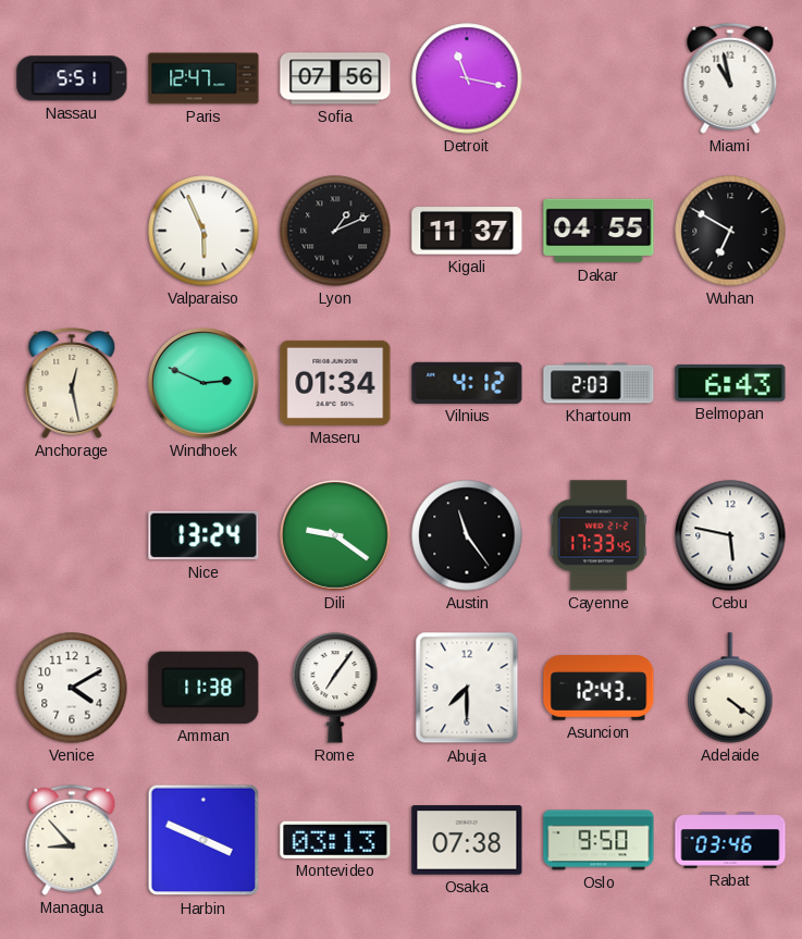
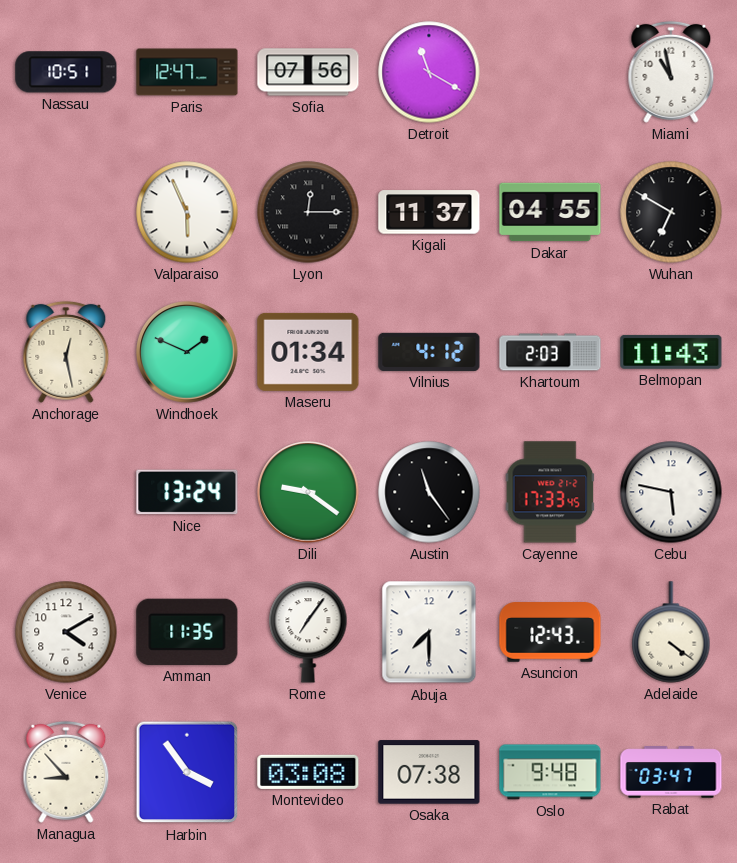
Nassau: 5:51 -> 10:51
Detroit: 11:17 -> 11:20
Lyon: 1:11 -> 12:15
Windhoek: 2:49 -> 1:49
Belmopan: 6:43 -> 11:43
Amman: 11:38 -> 11:35
Harbin: 3:49 -> 3:54
Montevideo: 03:13 -> 03:08
Oslo: 9:50 -> 9:48
Rabat: 03:46 -> 03:47
